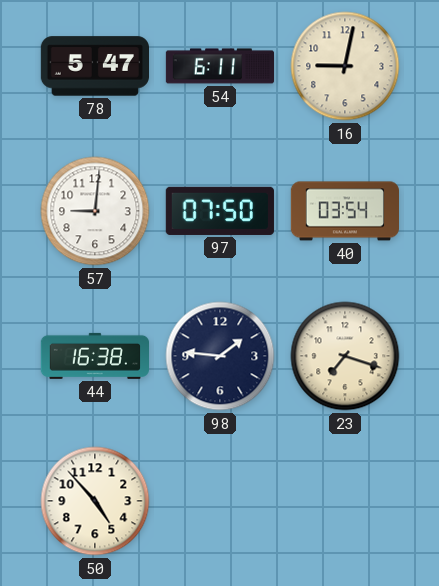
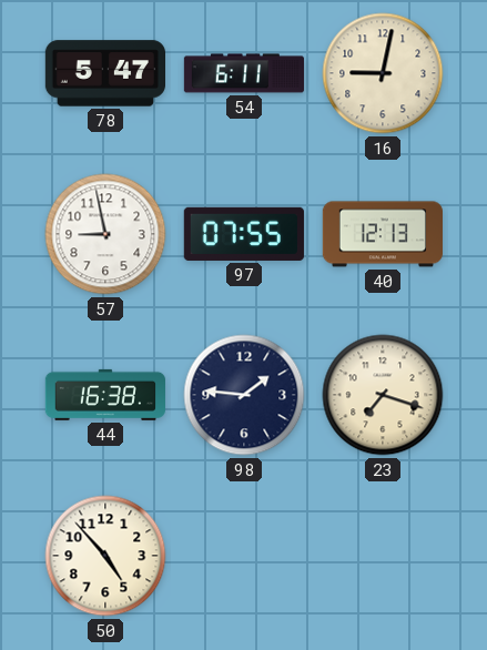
57: 9:01 -> 8:58
97: 07:50 -> 07:55
40: 03:54 -> 12:13
